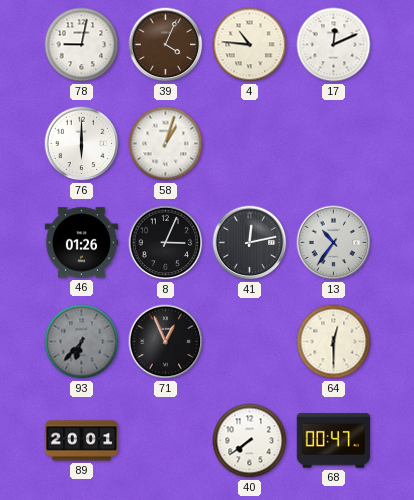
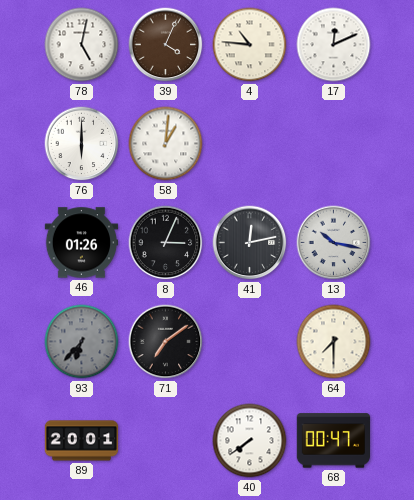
78: 9:02 -> 5:02
58: 1:03 -> 1:01
13: 10:36 -> 10:17
71: 12:56 -> 7:09
64: 12:30 -> 7:30
